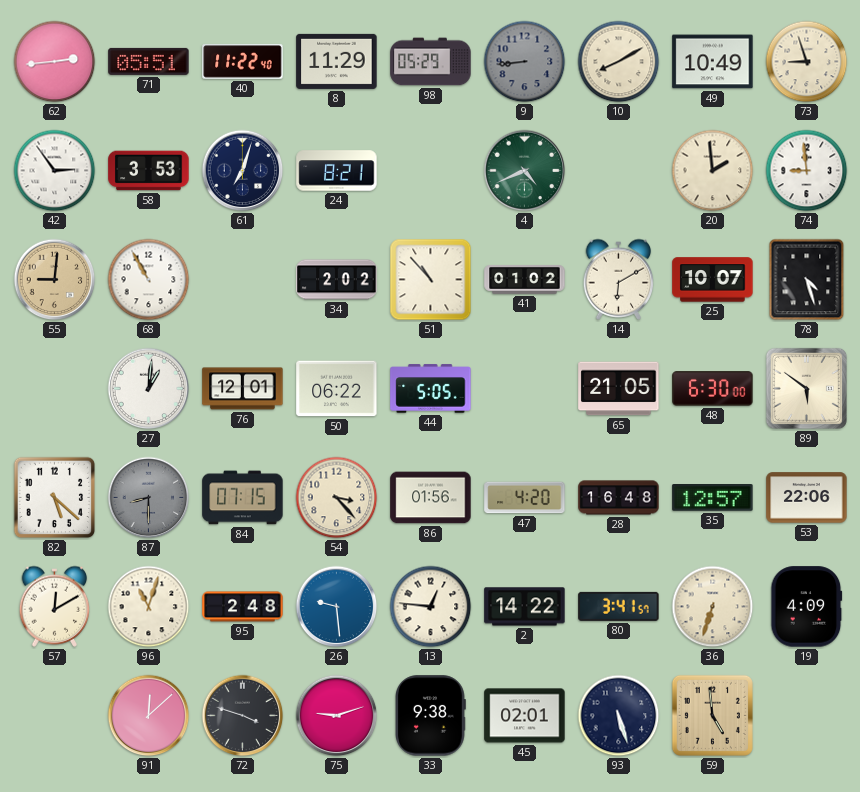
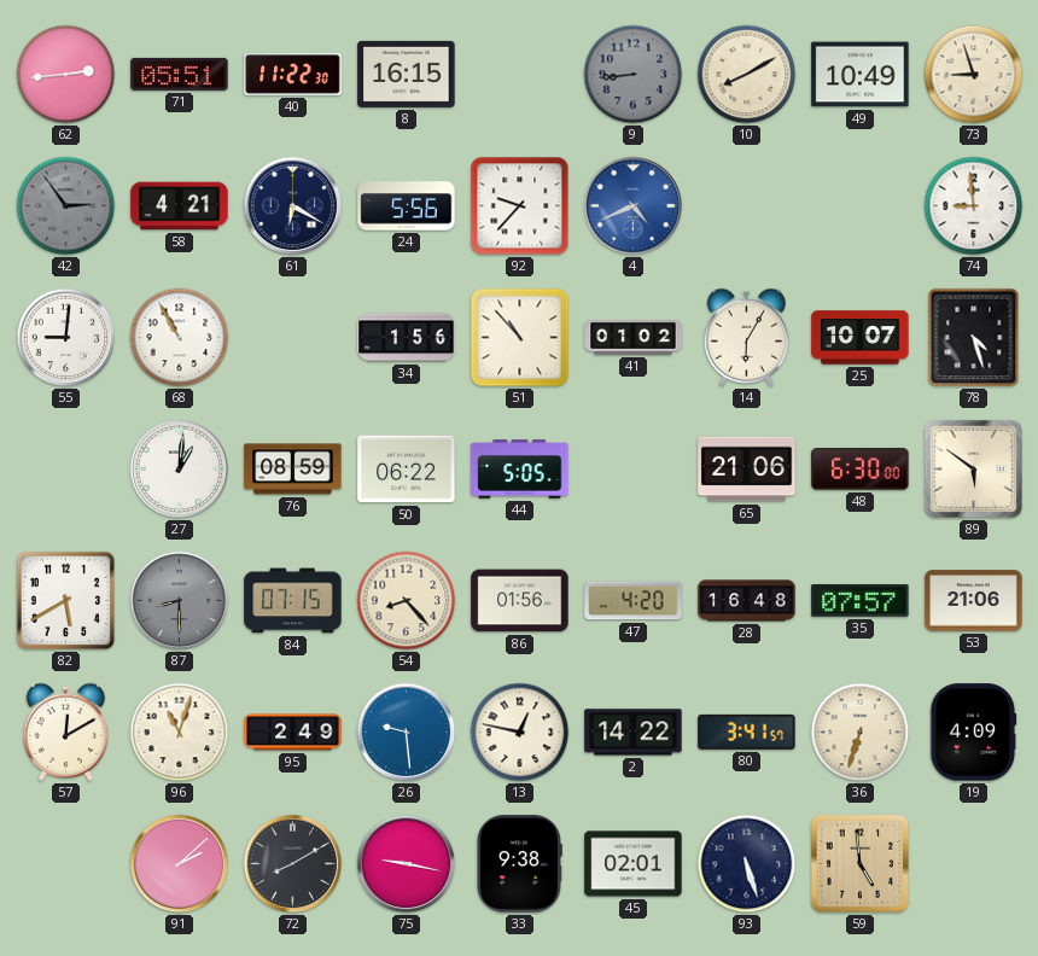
40: 11:22:40 -> 11:22:30
8: 11:29 -> 16:15
98: 05:29 -> none
42 dial: white -> grey
58: 3:53 -> 4:21
61: 7:03 -> 6:20
24: 8:21 -> 5:56
92: none -> 9:37
4 dial: green -> blue
20: 1:59 -> none
55 dial: champagne -> white
34: 2:02 -> 1:56
14: 6:10 -> 6:05
76: 12:01 -> 08:59
65: 21:05 -> 21:06
82: 5:22 -> 5:40
54: 3:23 -> 8:23
35: 12:57 -> 07:57
53: 22:06 -> 21:06
95: 2:48 -> 2:49
13: 12:46 -> 12:47
91: 12:08 -> 2:08
72: 3:48 -> 8:10
75: 9:12 -> 9:17
